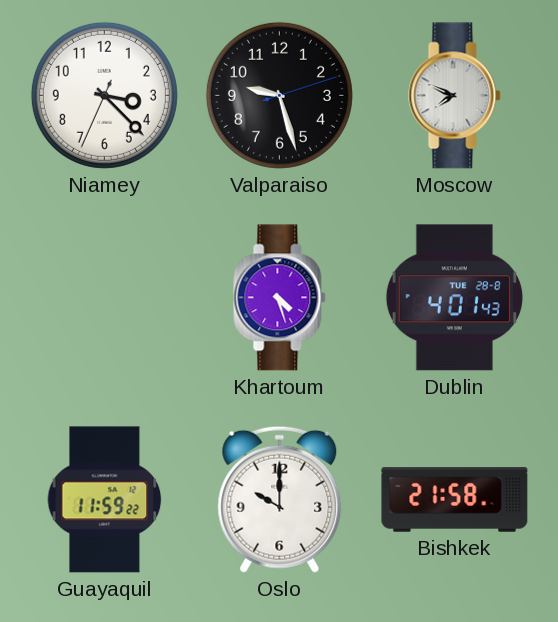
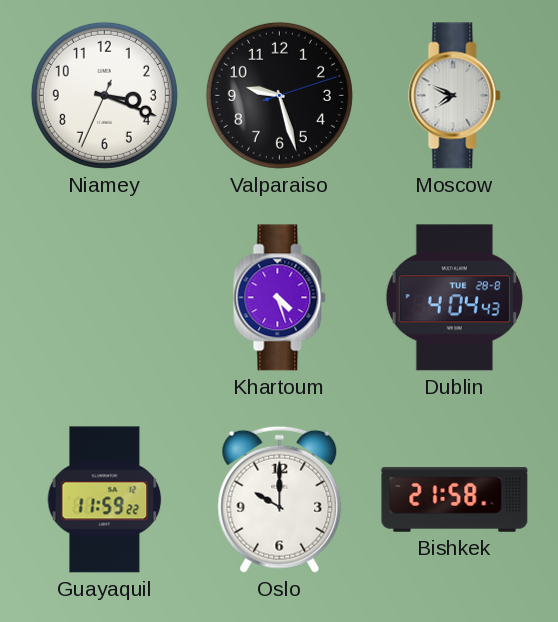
Niamey: 3:22 -> 3:18
Dublin: 4:01 -> 4:04
